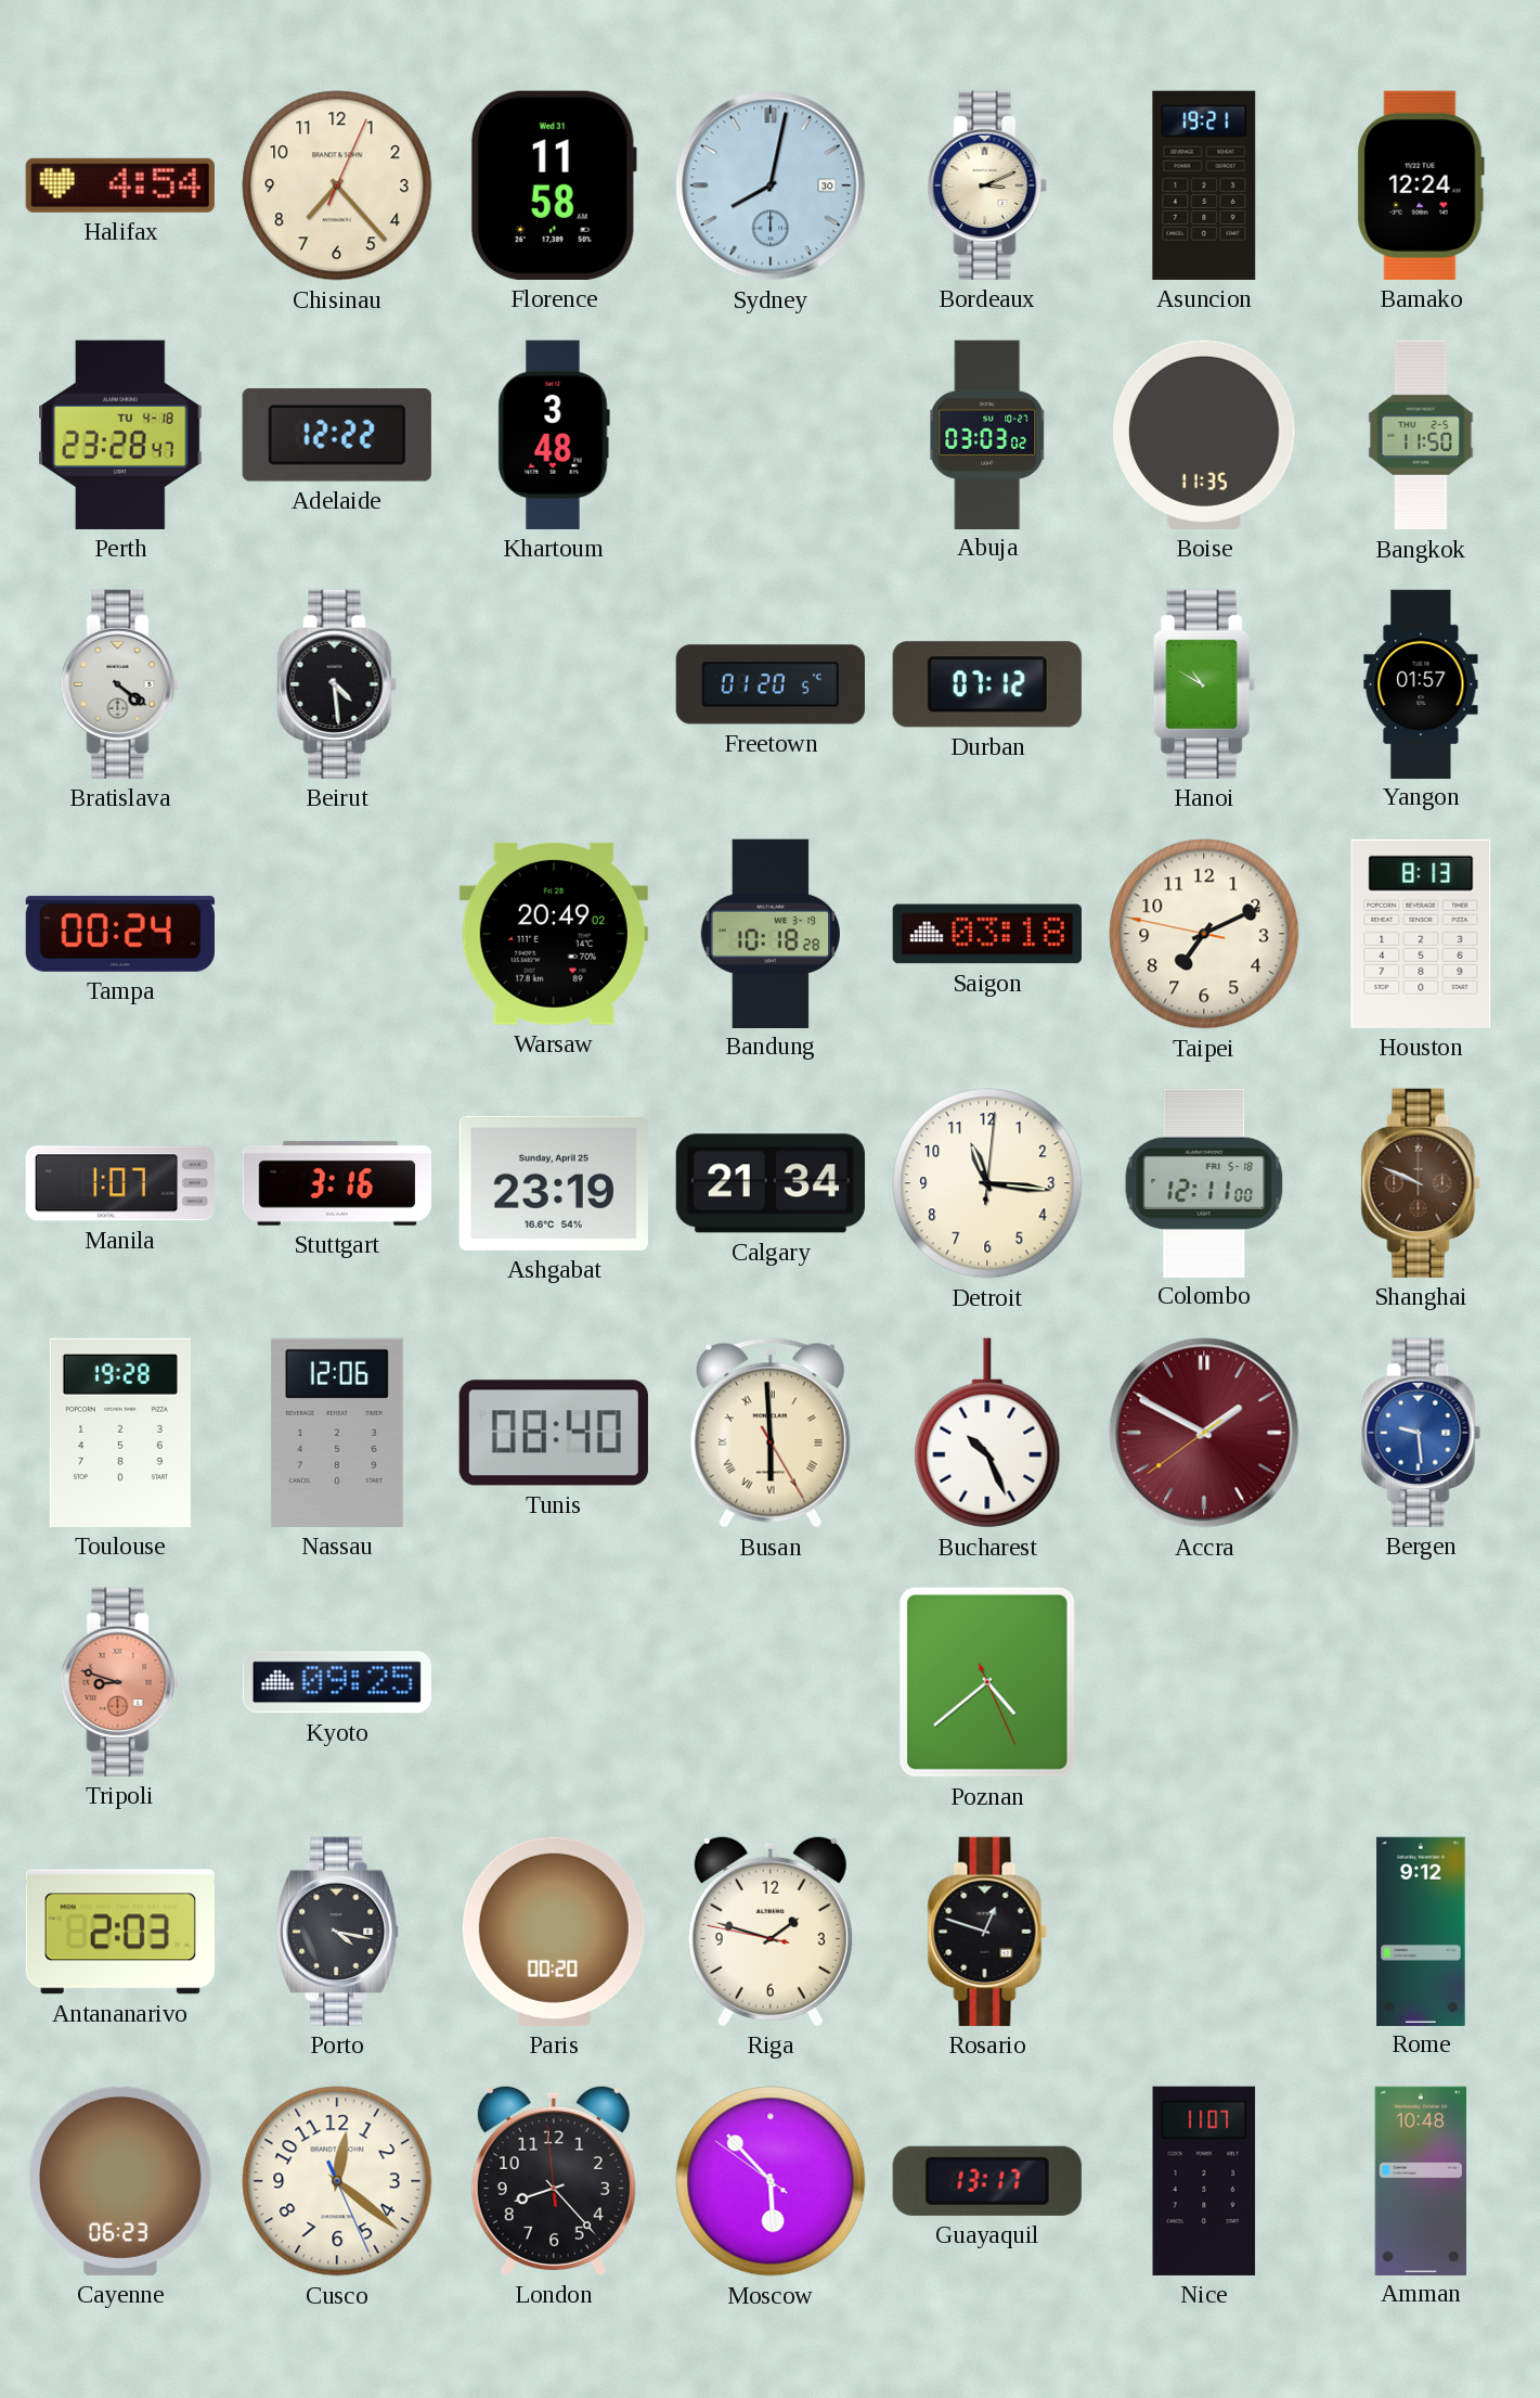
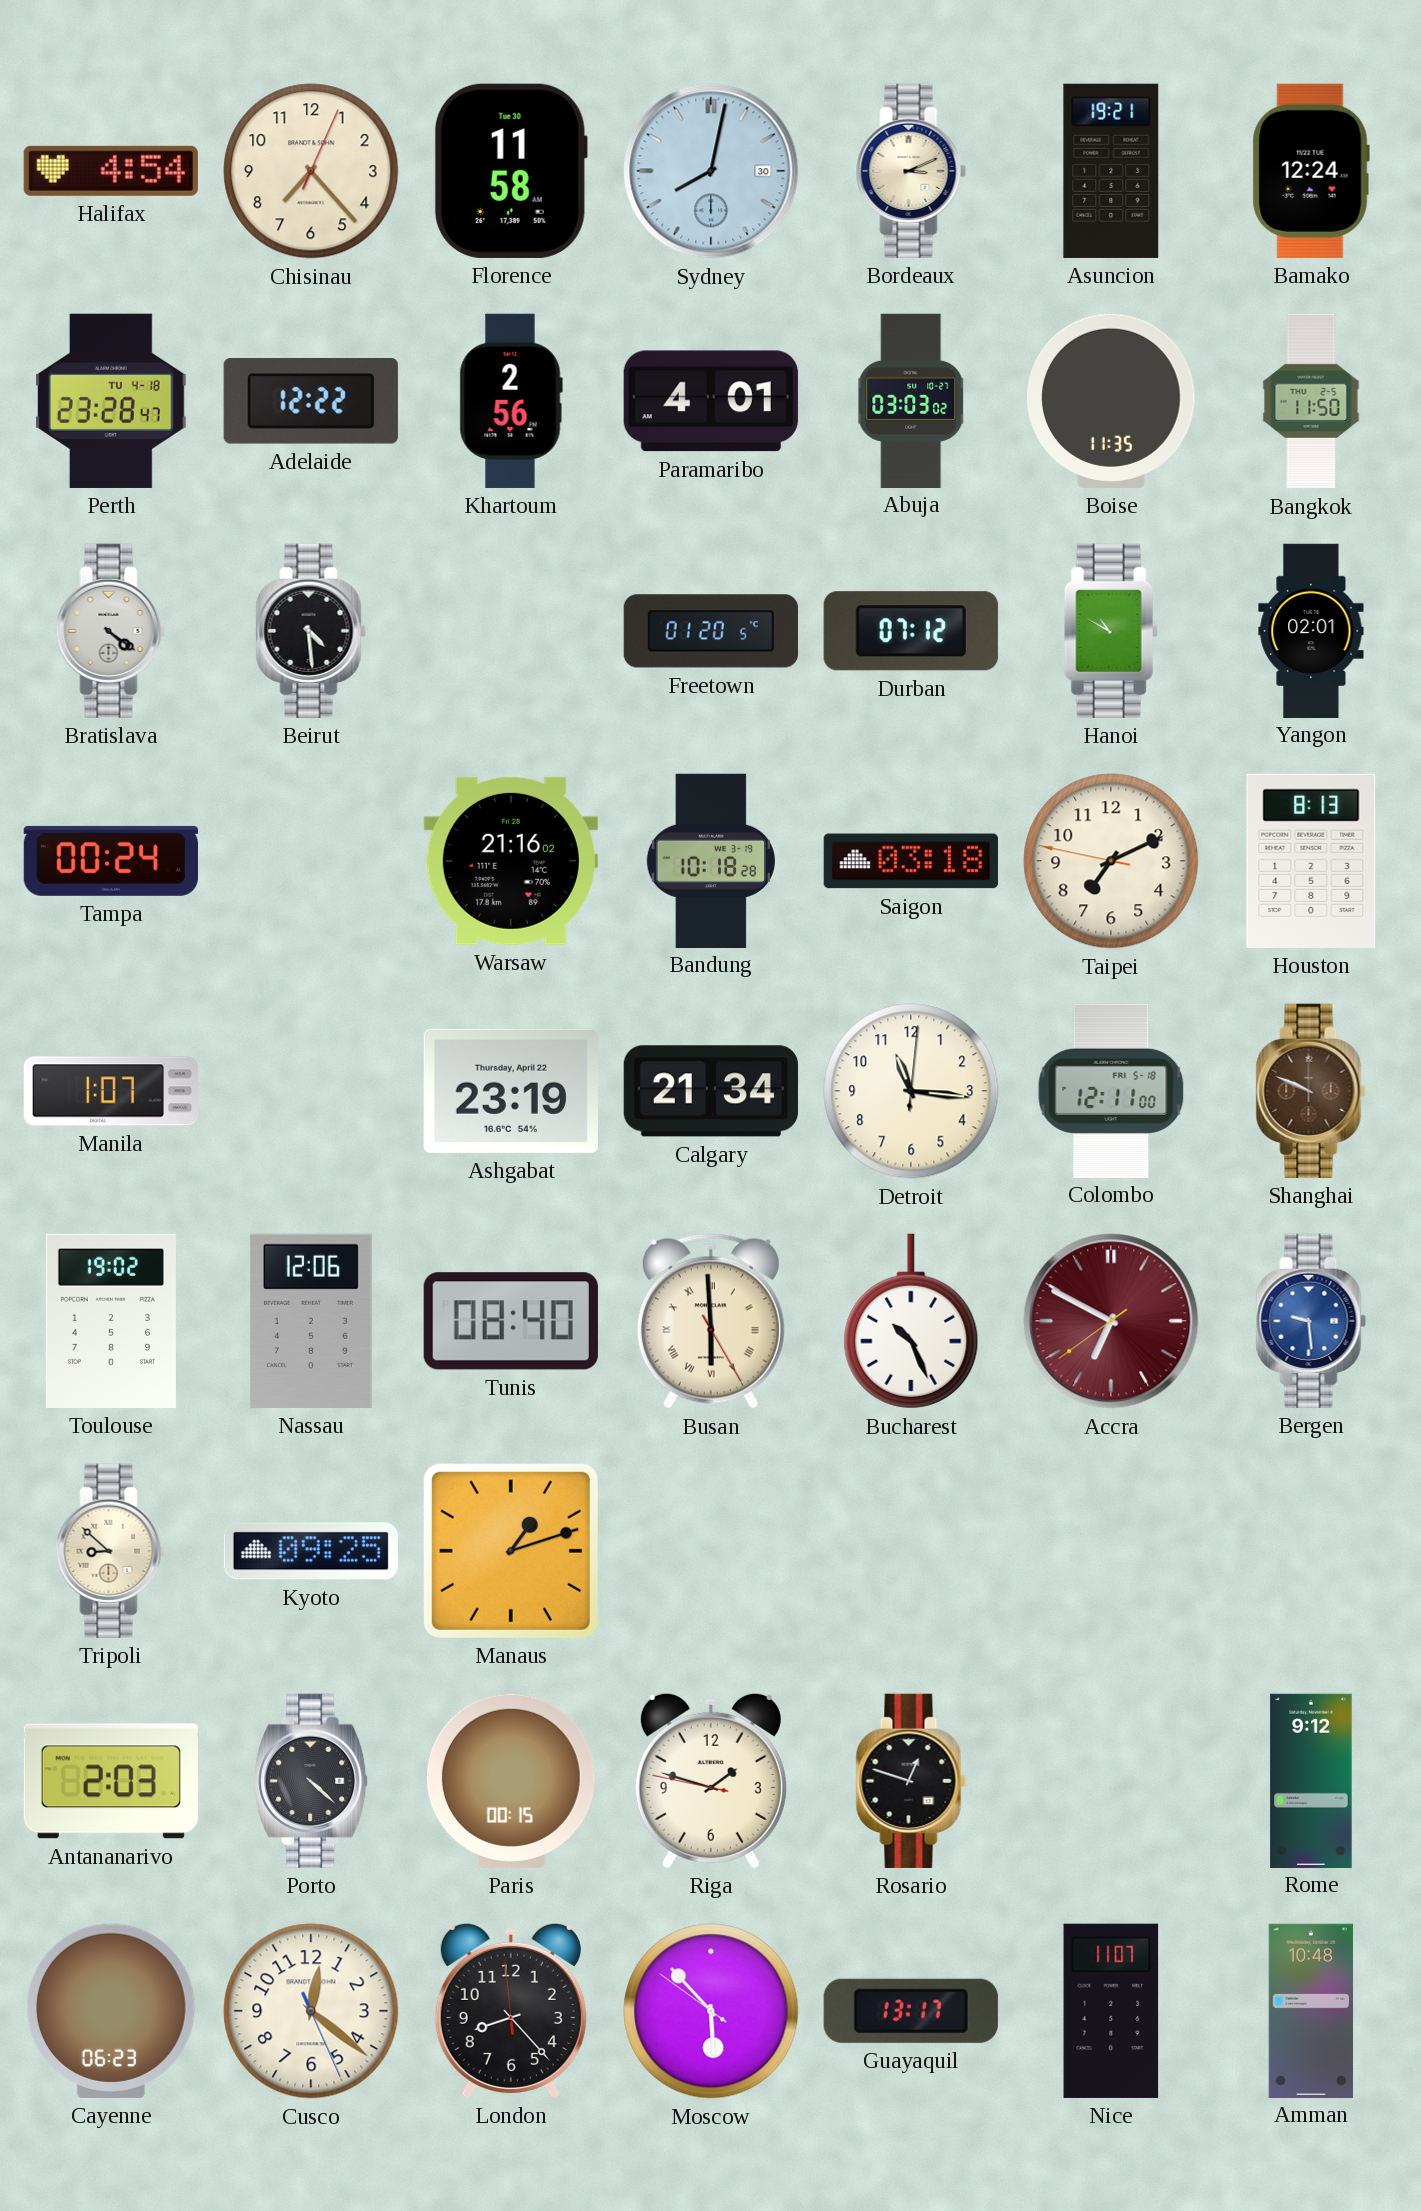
Florence date: Wed 31 -> Tue 30
Khartoum: 3:48 -> 2:56
Paramaribo: none -> 4:01
Yangon: 01:57 -> 02:01
Warsaw: 20:49 -> 21:16
Stuttgart: 3:16 -> none
Ashgabat date: Sunday, April 25 -> Thursday, April 22
Toulouse: 19:28 -> 19:02
Accra: 1:49 -> 6:49
Tripoli: 8:48 -> 8:52
Tripoli dial: salmon -> cream
Manaus: none -> 1:12
Poznan: 4:38 -> none
Porto: 4:17 -> 4:22
Paris: 00:20 -> 00:15
